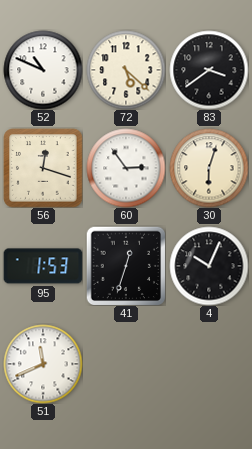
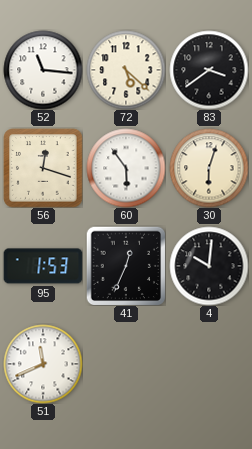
52: 10:49 -> 11:16
60: 2:54 -> 5:54
41: 12:33 -> 12:34
4: 10:04 -> 10:01
